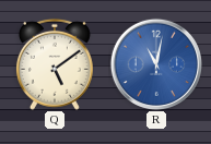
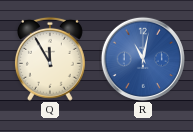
Q: 5:09 -> 11:55
